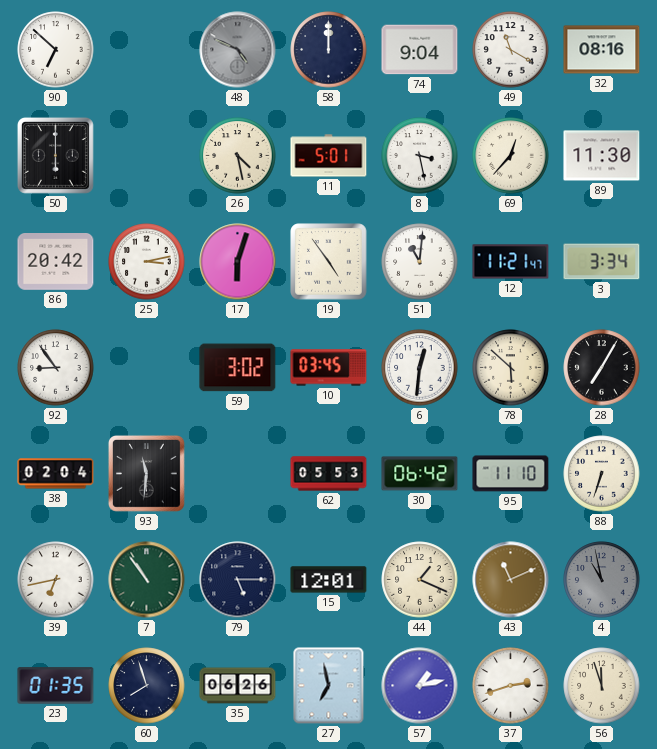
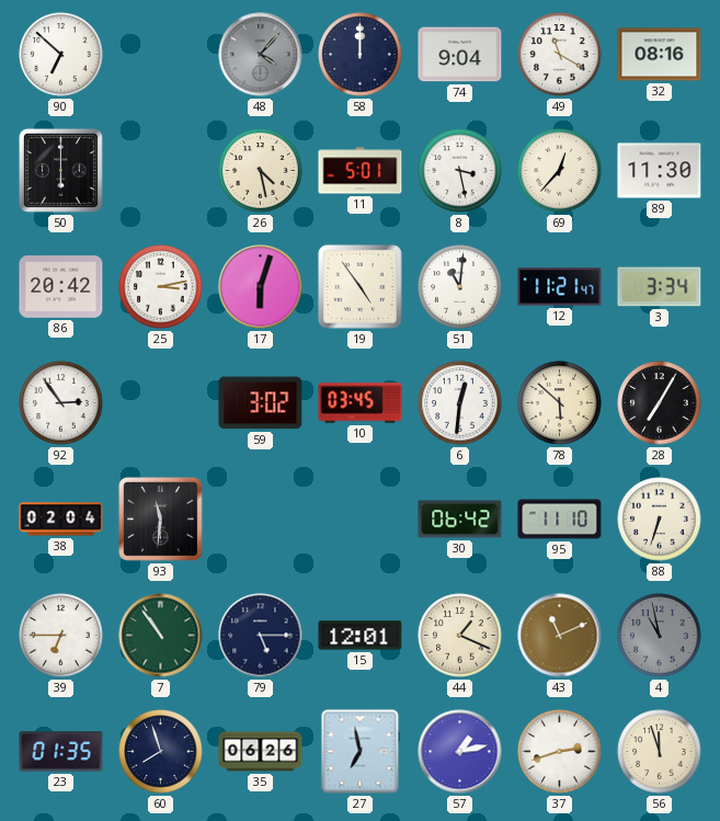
48: 4:49 -> 4:07
92: 8:54 -> 2:54
62: 05:53 -> none
39: 6:43 -> 6:45
